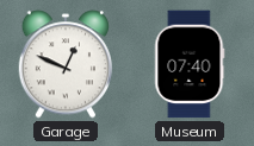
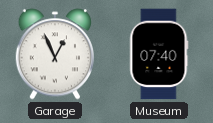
Garage: 12:49 -> 12:56
